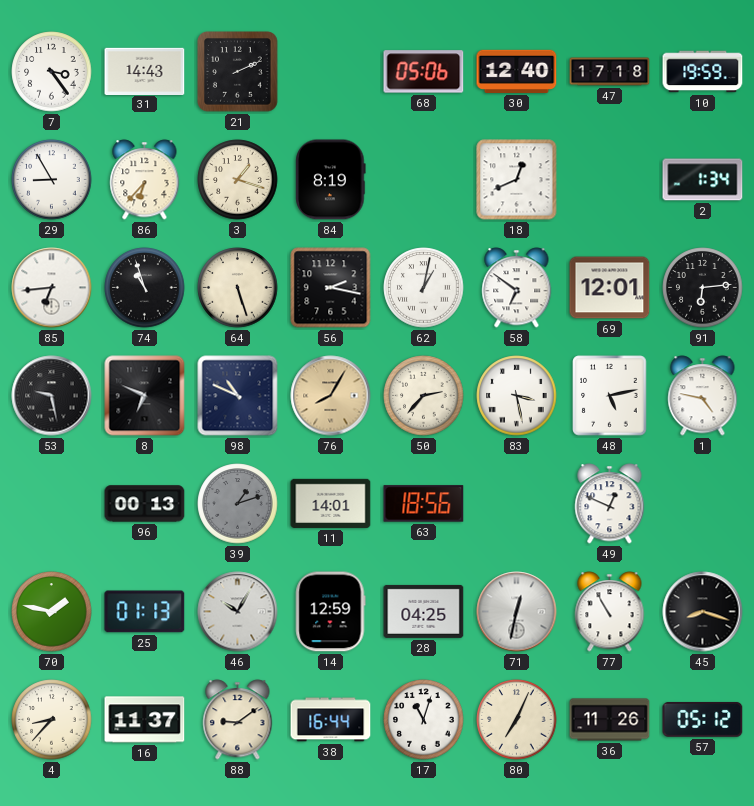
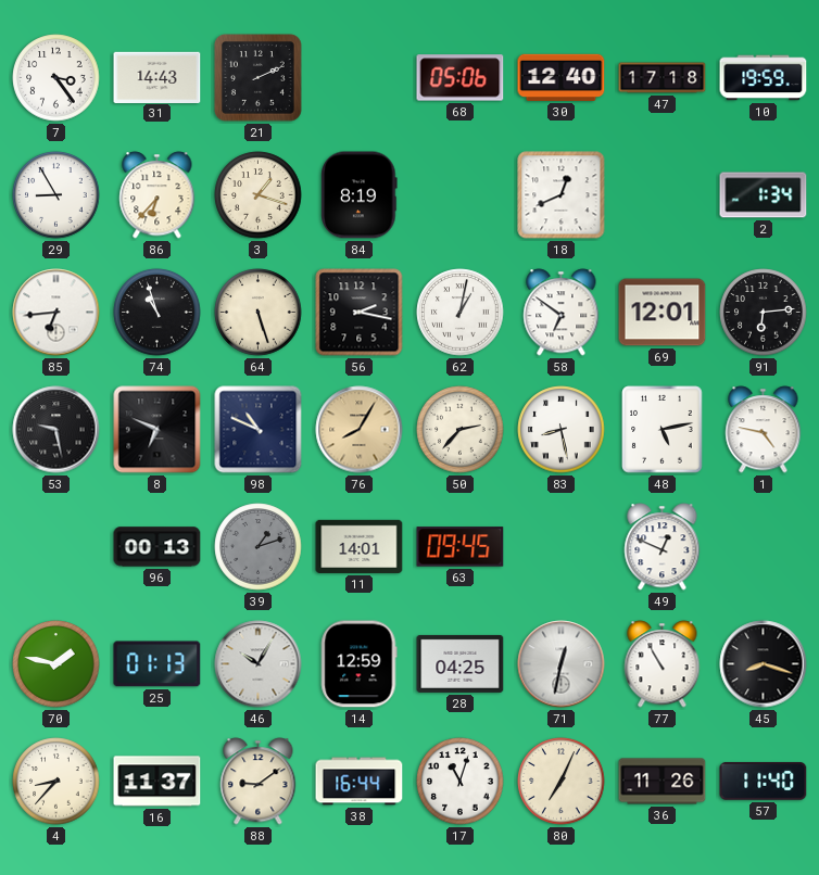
83: 3:28 -> 8:28
63: 18:56 -> 09:45
57: 05:12 -> 11:40
